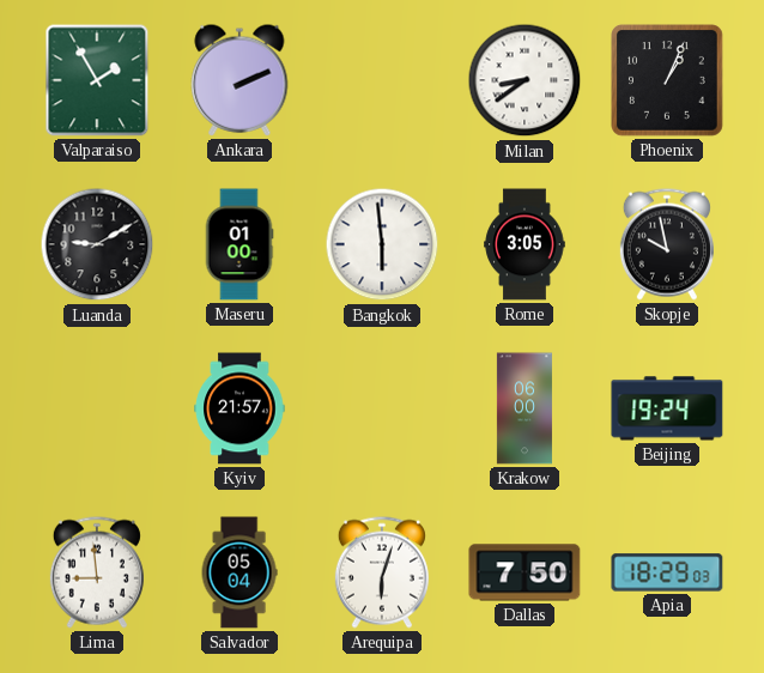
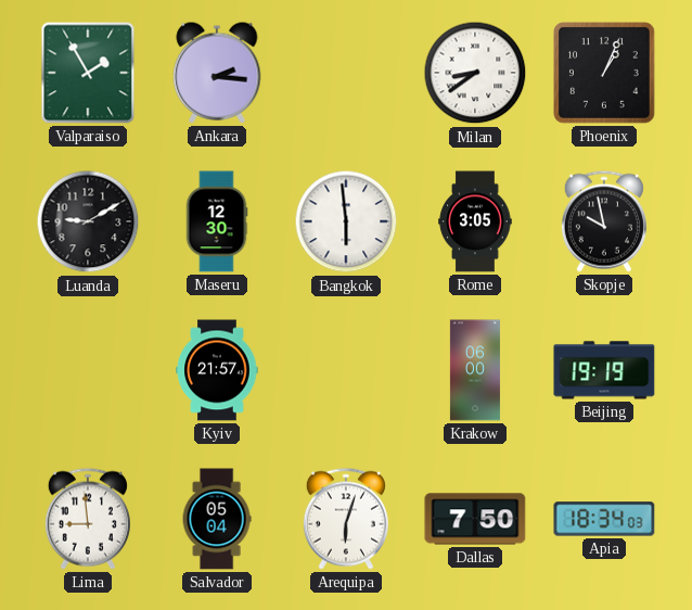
Ankara: 2:11 -> 2:16
Maseru: 01:00 -> 12:30
Beijing: 19:24 -> 19:19
Apia: 18:29 -> 18:34
